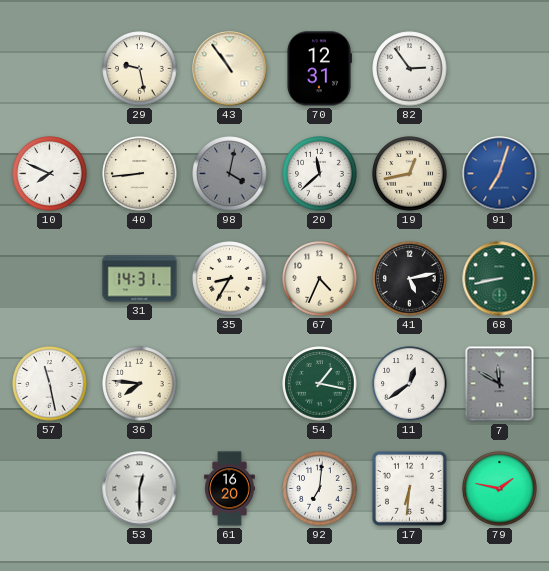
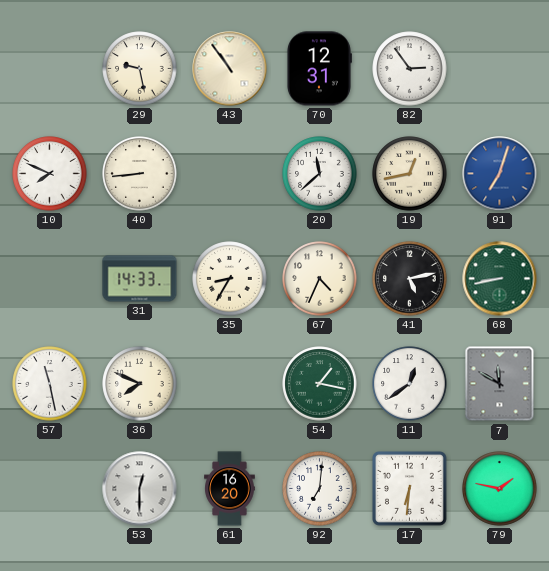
98: 4:02 -> none
31: 14:31 -> 14:33
36: 7:46 -> 7:49
